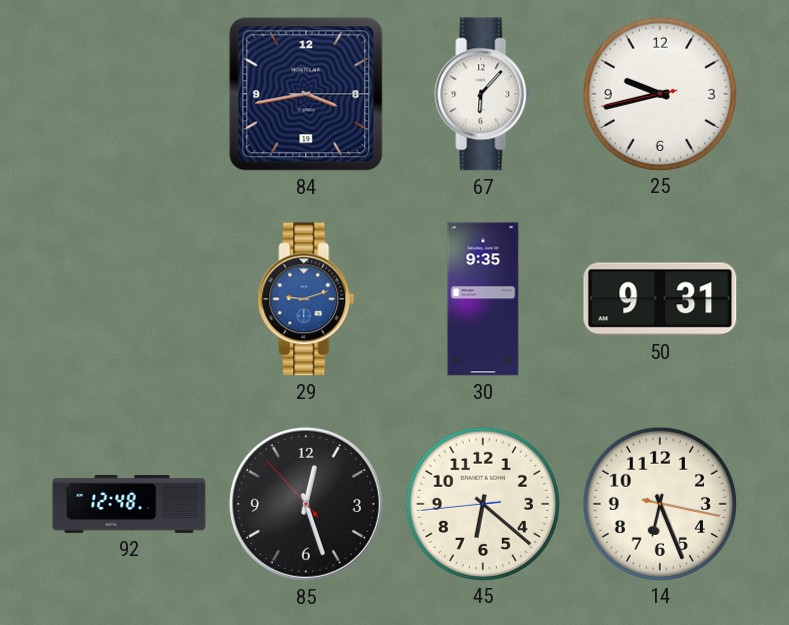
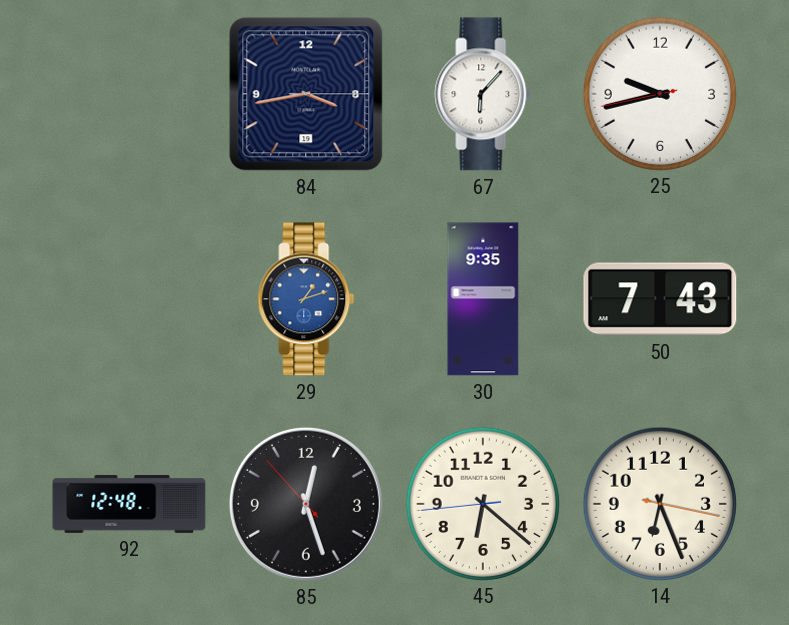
29: 9:12 -> 1:12
50: 9:31 -> 7:43
